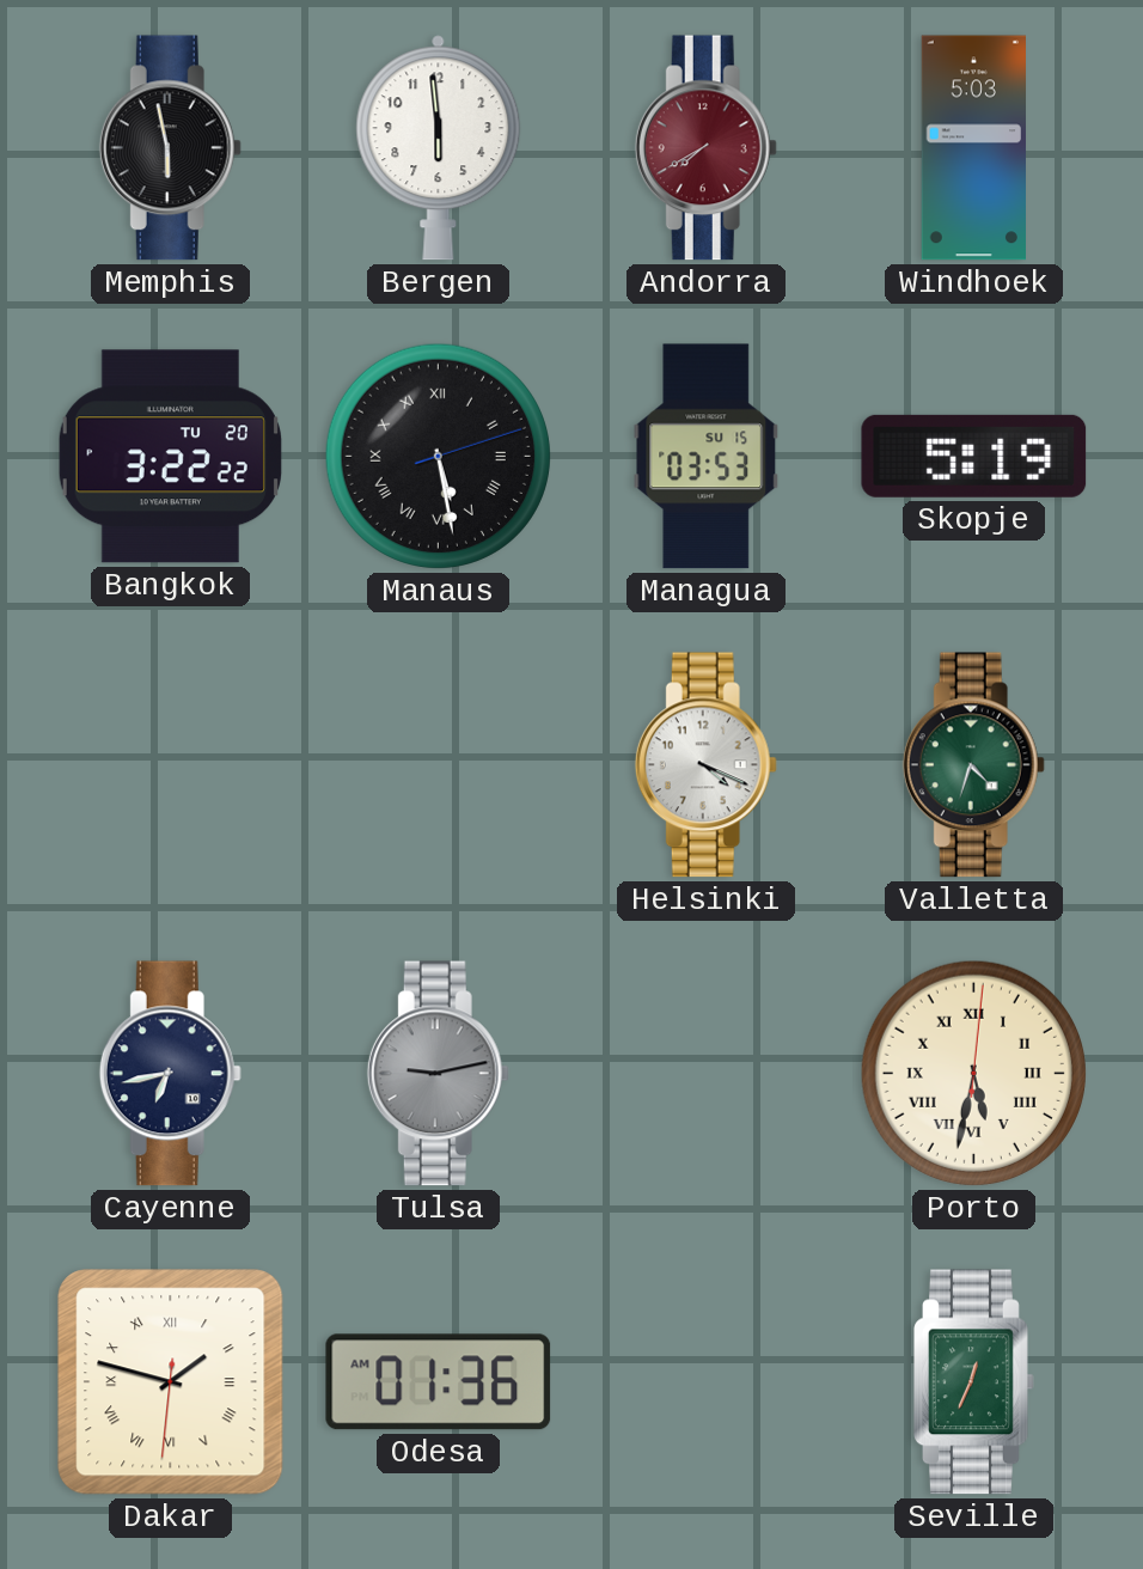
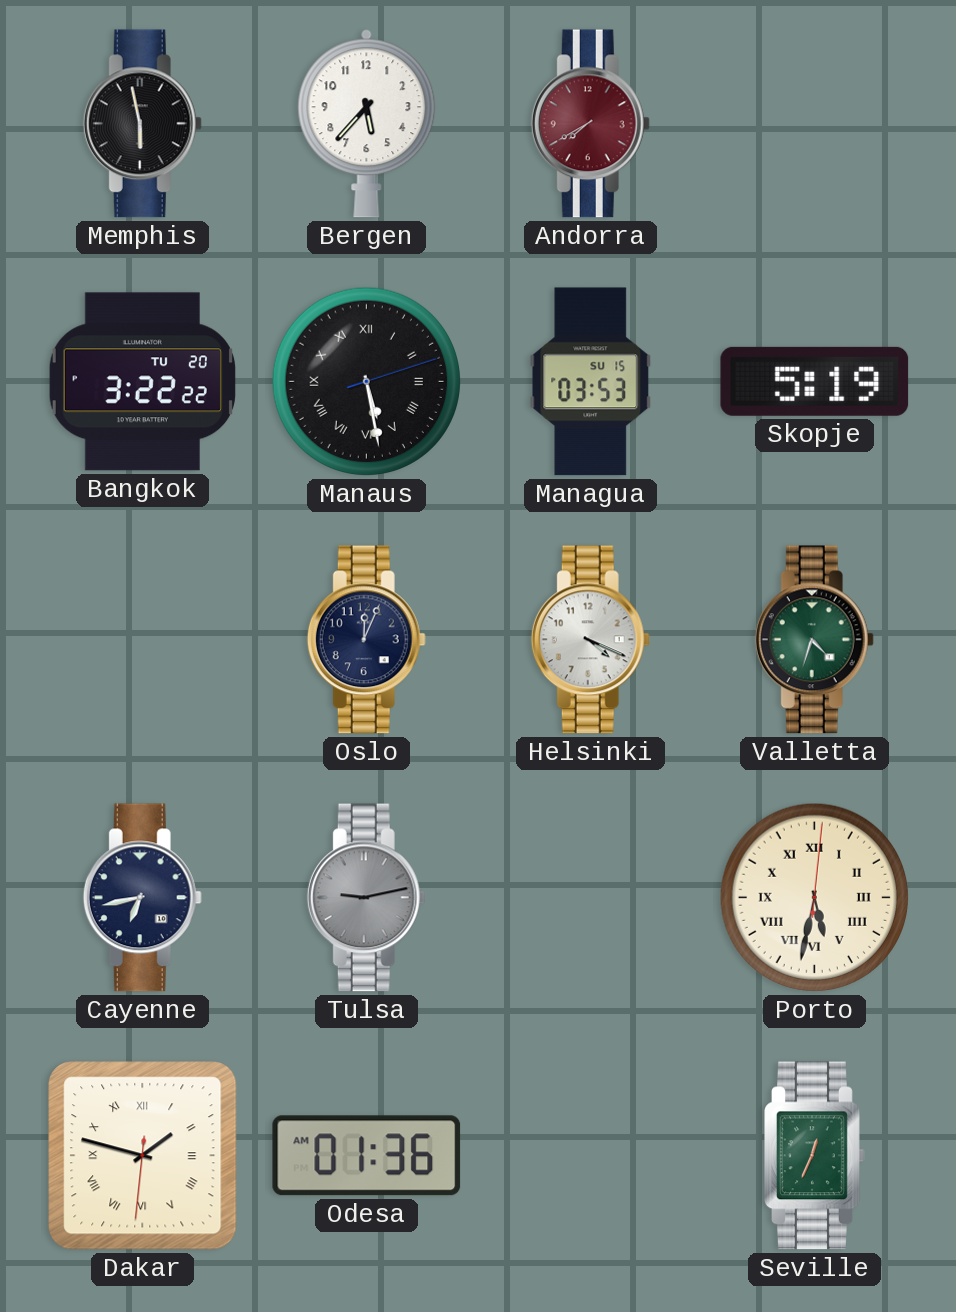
Bergen: 5:59 -> 5:37
Windhoek: 5:03 -> none
Oslo: none -> 12:04
